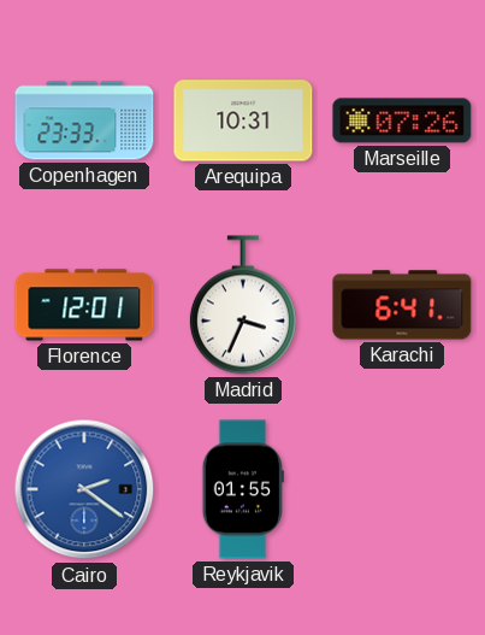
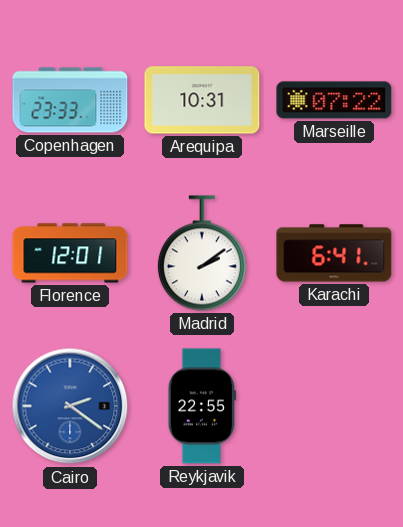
Marseille: 07:26 -> 07:22
Madrid: 3:34 -> 2:09
Reykjavik: 01:55 -> 22:55
